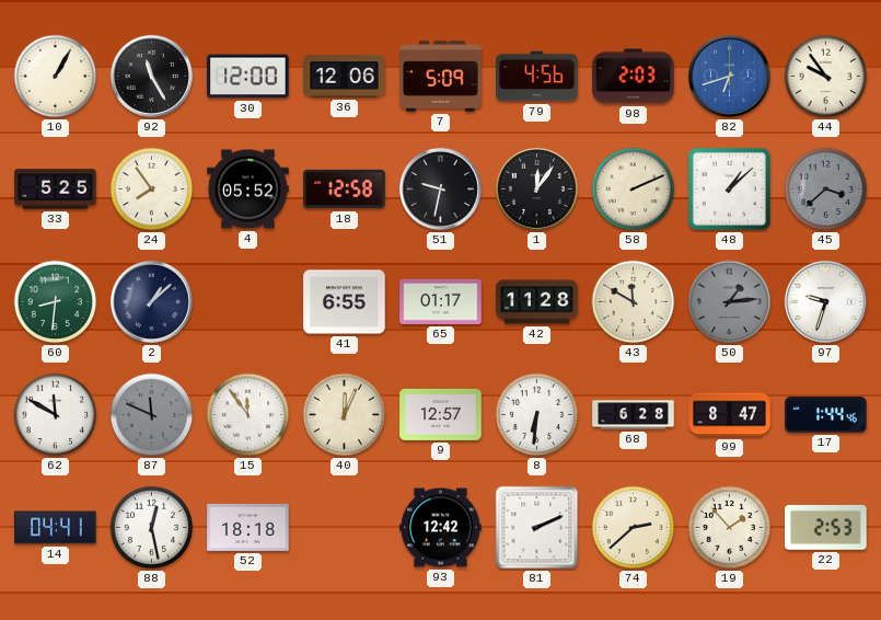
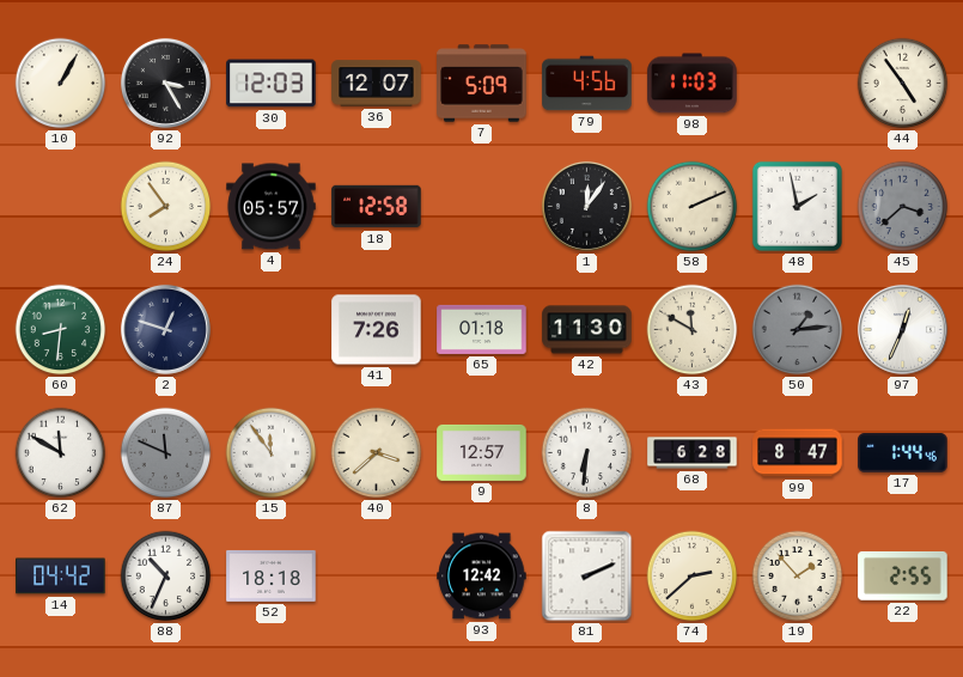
92: 11:25 -> 3:25
30: 12:00 -> 12:03
36: 12:06 -> 12:07
98: 2:03 -> 11:03
82: 6:42 -> none
44: 9:54 -> 4:54
33: 5:25 -> none
4: 05:52 -> 05:57
51: 9:32 -> none
48: 1:08 -> 1:58
2: 1:08 -> 12:48
41: 6:55 -> 7:26
65: 01:17 -> 01:18
42: 11:28 -> 11:30
97: 9:33 -> 12:34
40: 12:04 -> 3:38
14: 04:41 -> 04:42
88: 12:28 -> 10:34
22: 2:53 -> 2:55
